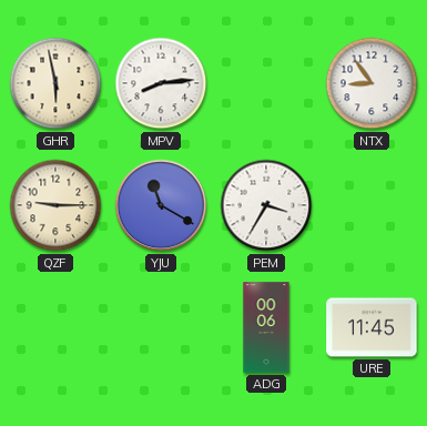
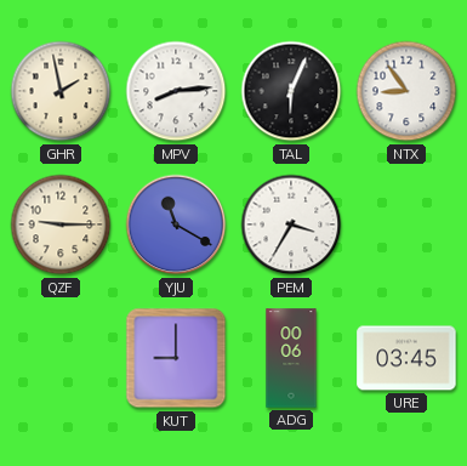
GHR: 5:58 -> 1:58
TAL: none -> 6:04
KUT: none -> 9:00
URE: 11:45 -> 03:45
